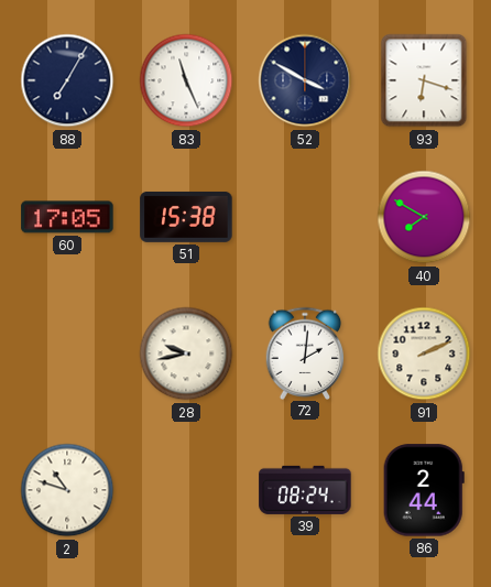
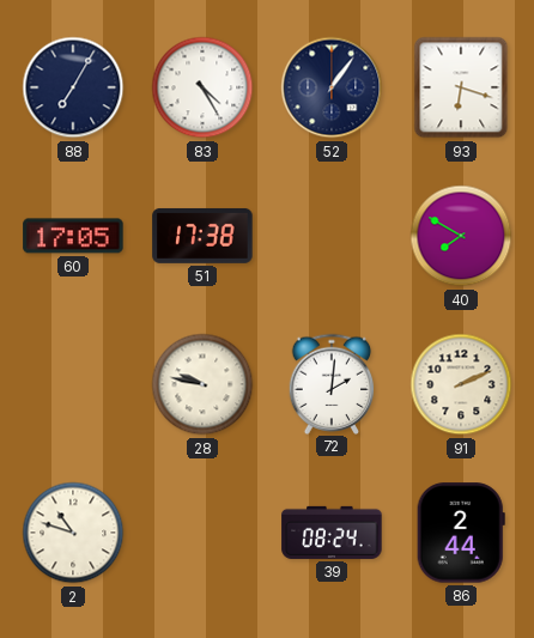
83: 11:26 -> 4:25
52: 3:50 -> 1:06
51: 15:38 -> 17:38
28: 9:43 -> 9:47
